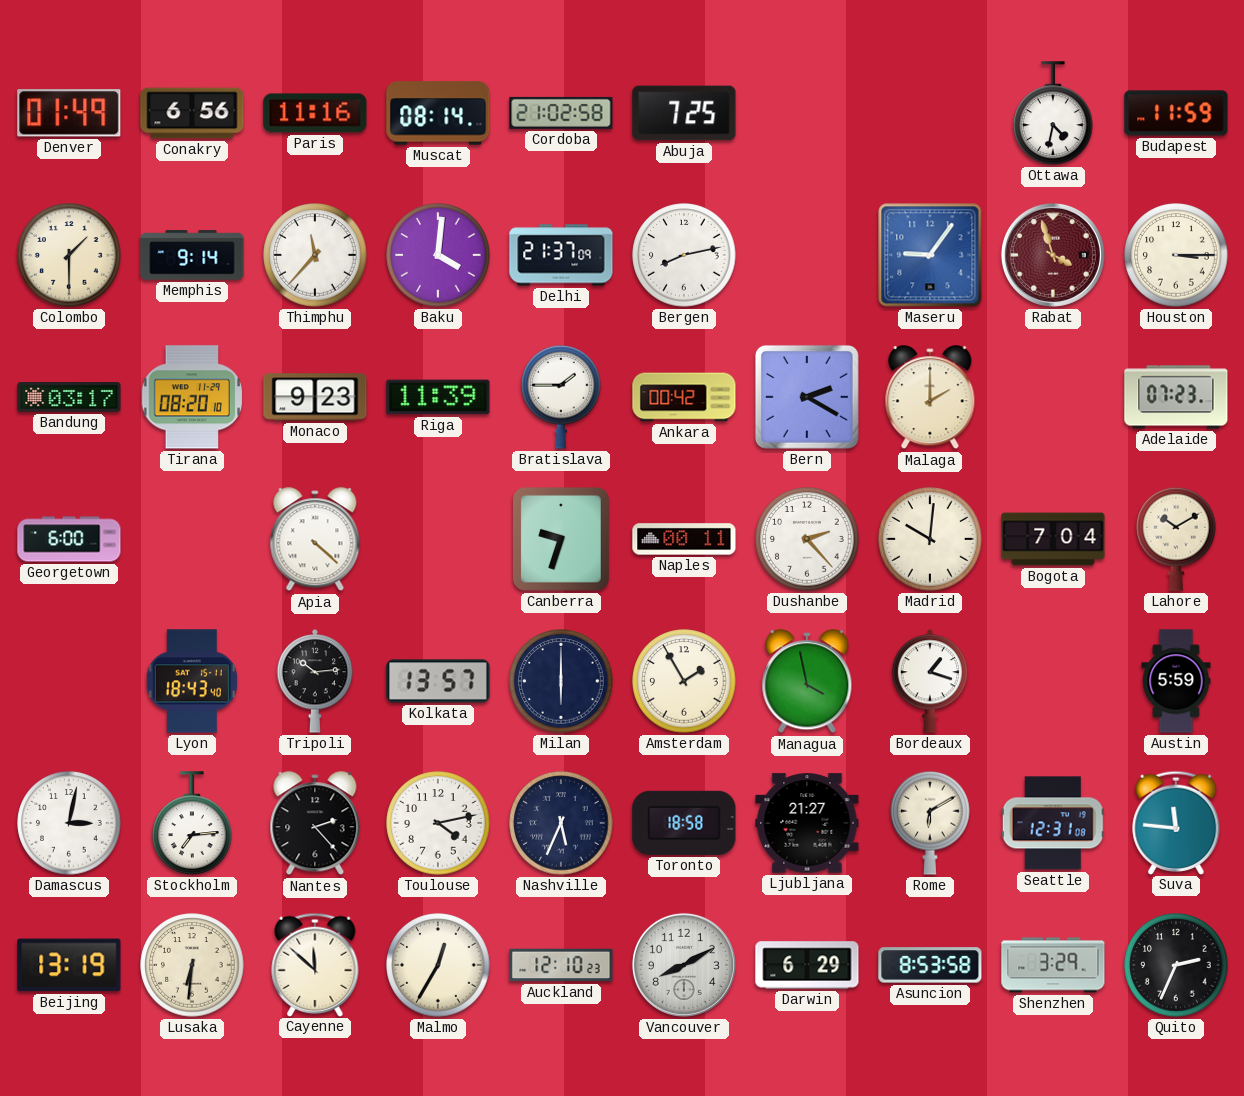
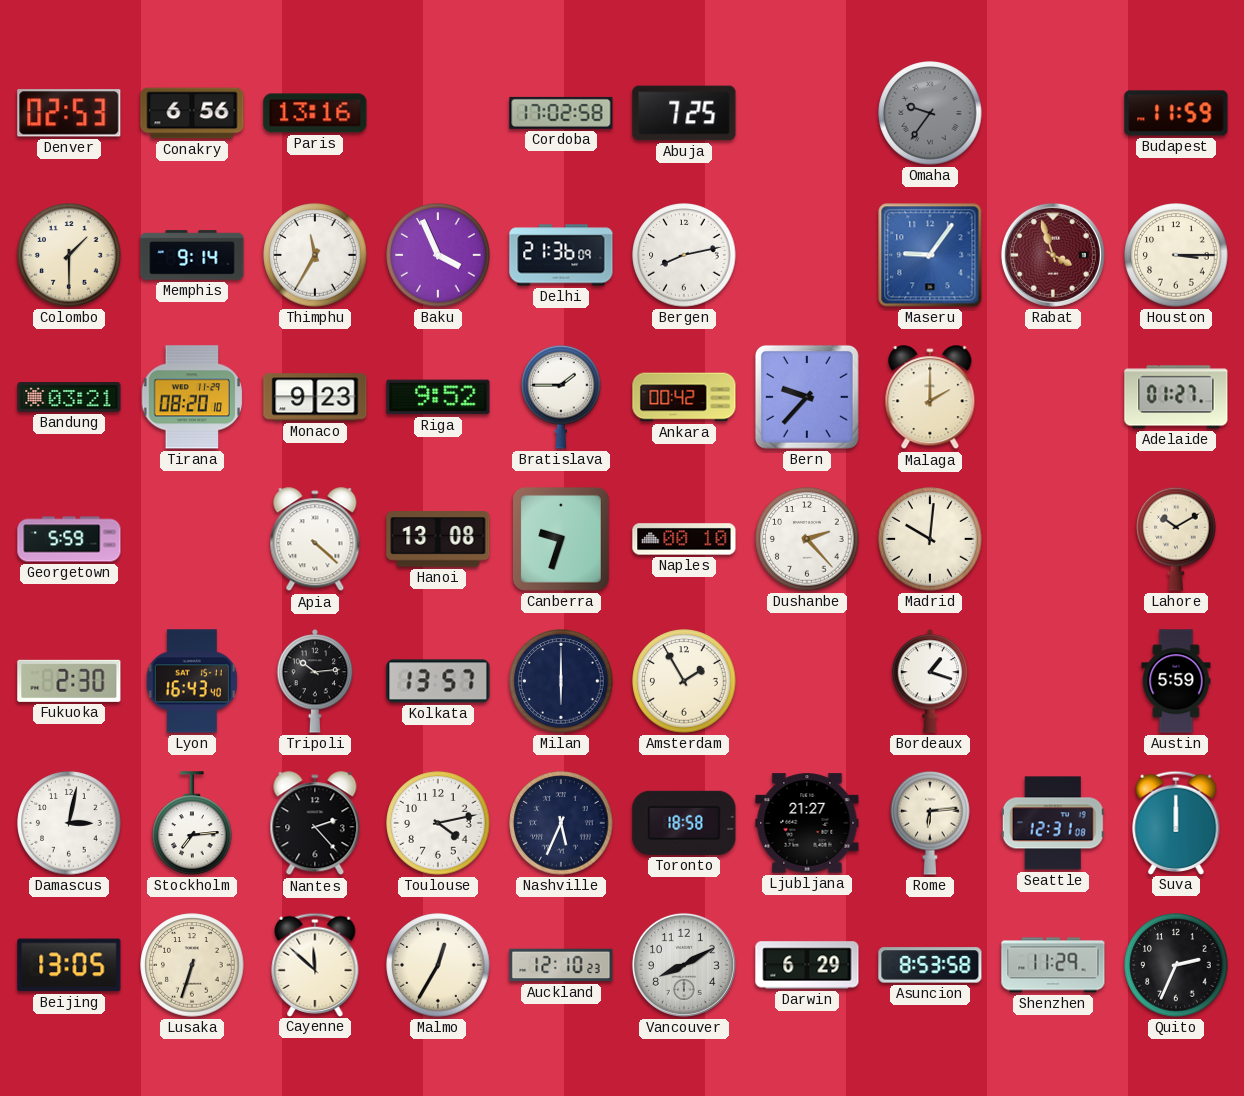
Denver: 01:49 -> 02:53
Paris: 11:16 -> 13:16
Muscat: 08:14 -> none
Cordoba: 21:02 -> 17:02
Omaha: none -> 9:36
Ottawa: 4:32 -> none
Thimphu: 11:37 -> 11:35
Baku: 4:01 -> 3:56
Delhi: 21:37 -> 21:36
Bandung: 03:17 -> 03:21
Riga: 11:39 -> 9:52
Bern: 2:20 -> 9:37
Adelaide: 07:23 -> 01:27
Georgetown: 6:00 -> 5:59
Hanoi: none -> 13:08
Naples: 00:11 -> 00:10
Bogota: 7:04 -> none
Fukuoka: none -> 2:30
Lyon: 18:43 -> 16:43
Managua: 3:58 -> none
Rome: 6:10 -> 6:14
Suva: 11:46 -> 12:00
Beijing: 13:19 -> 13:05
Lusaka: 6:31 -> 6:33
Shenzhen: 3:29 -> 11:29
